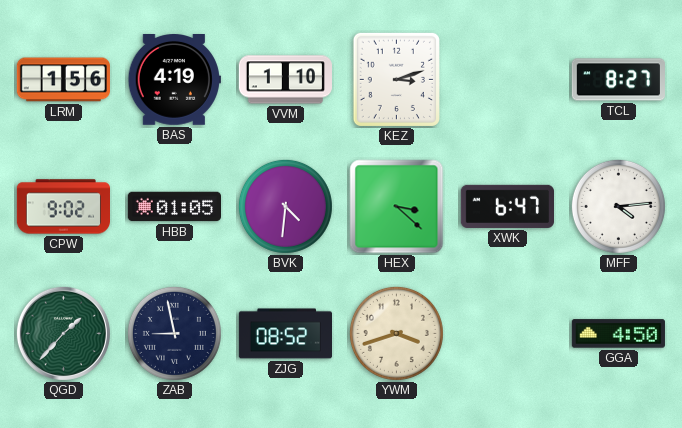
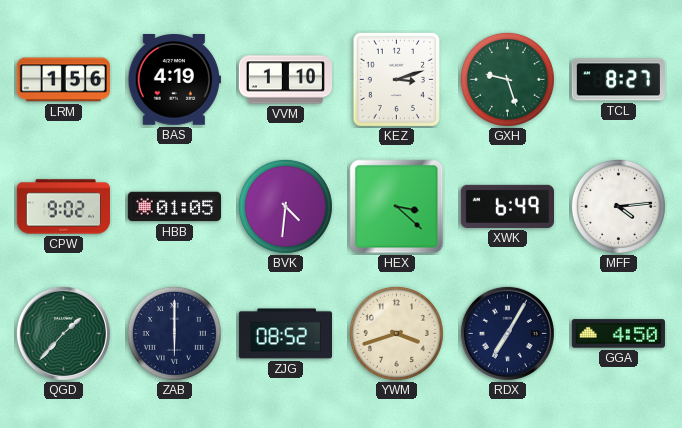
GXH: none -> 9:27
XWK: 6:47 -> 6:49
ZAB: 8:58 -> 6:00
RDX: none -> 7:05
